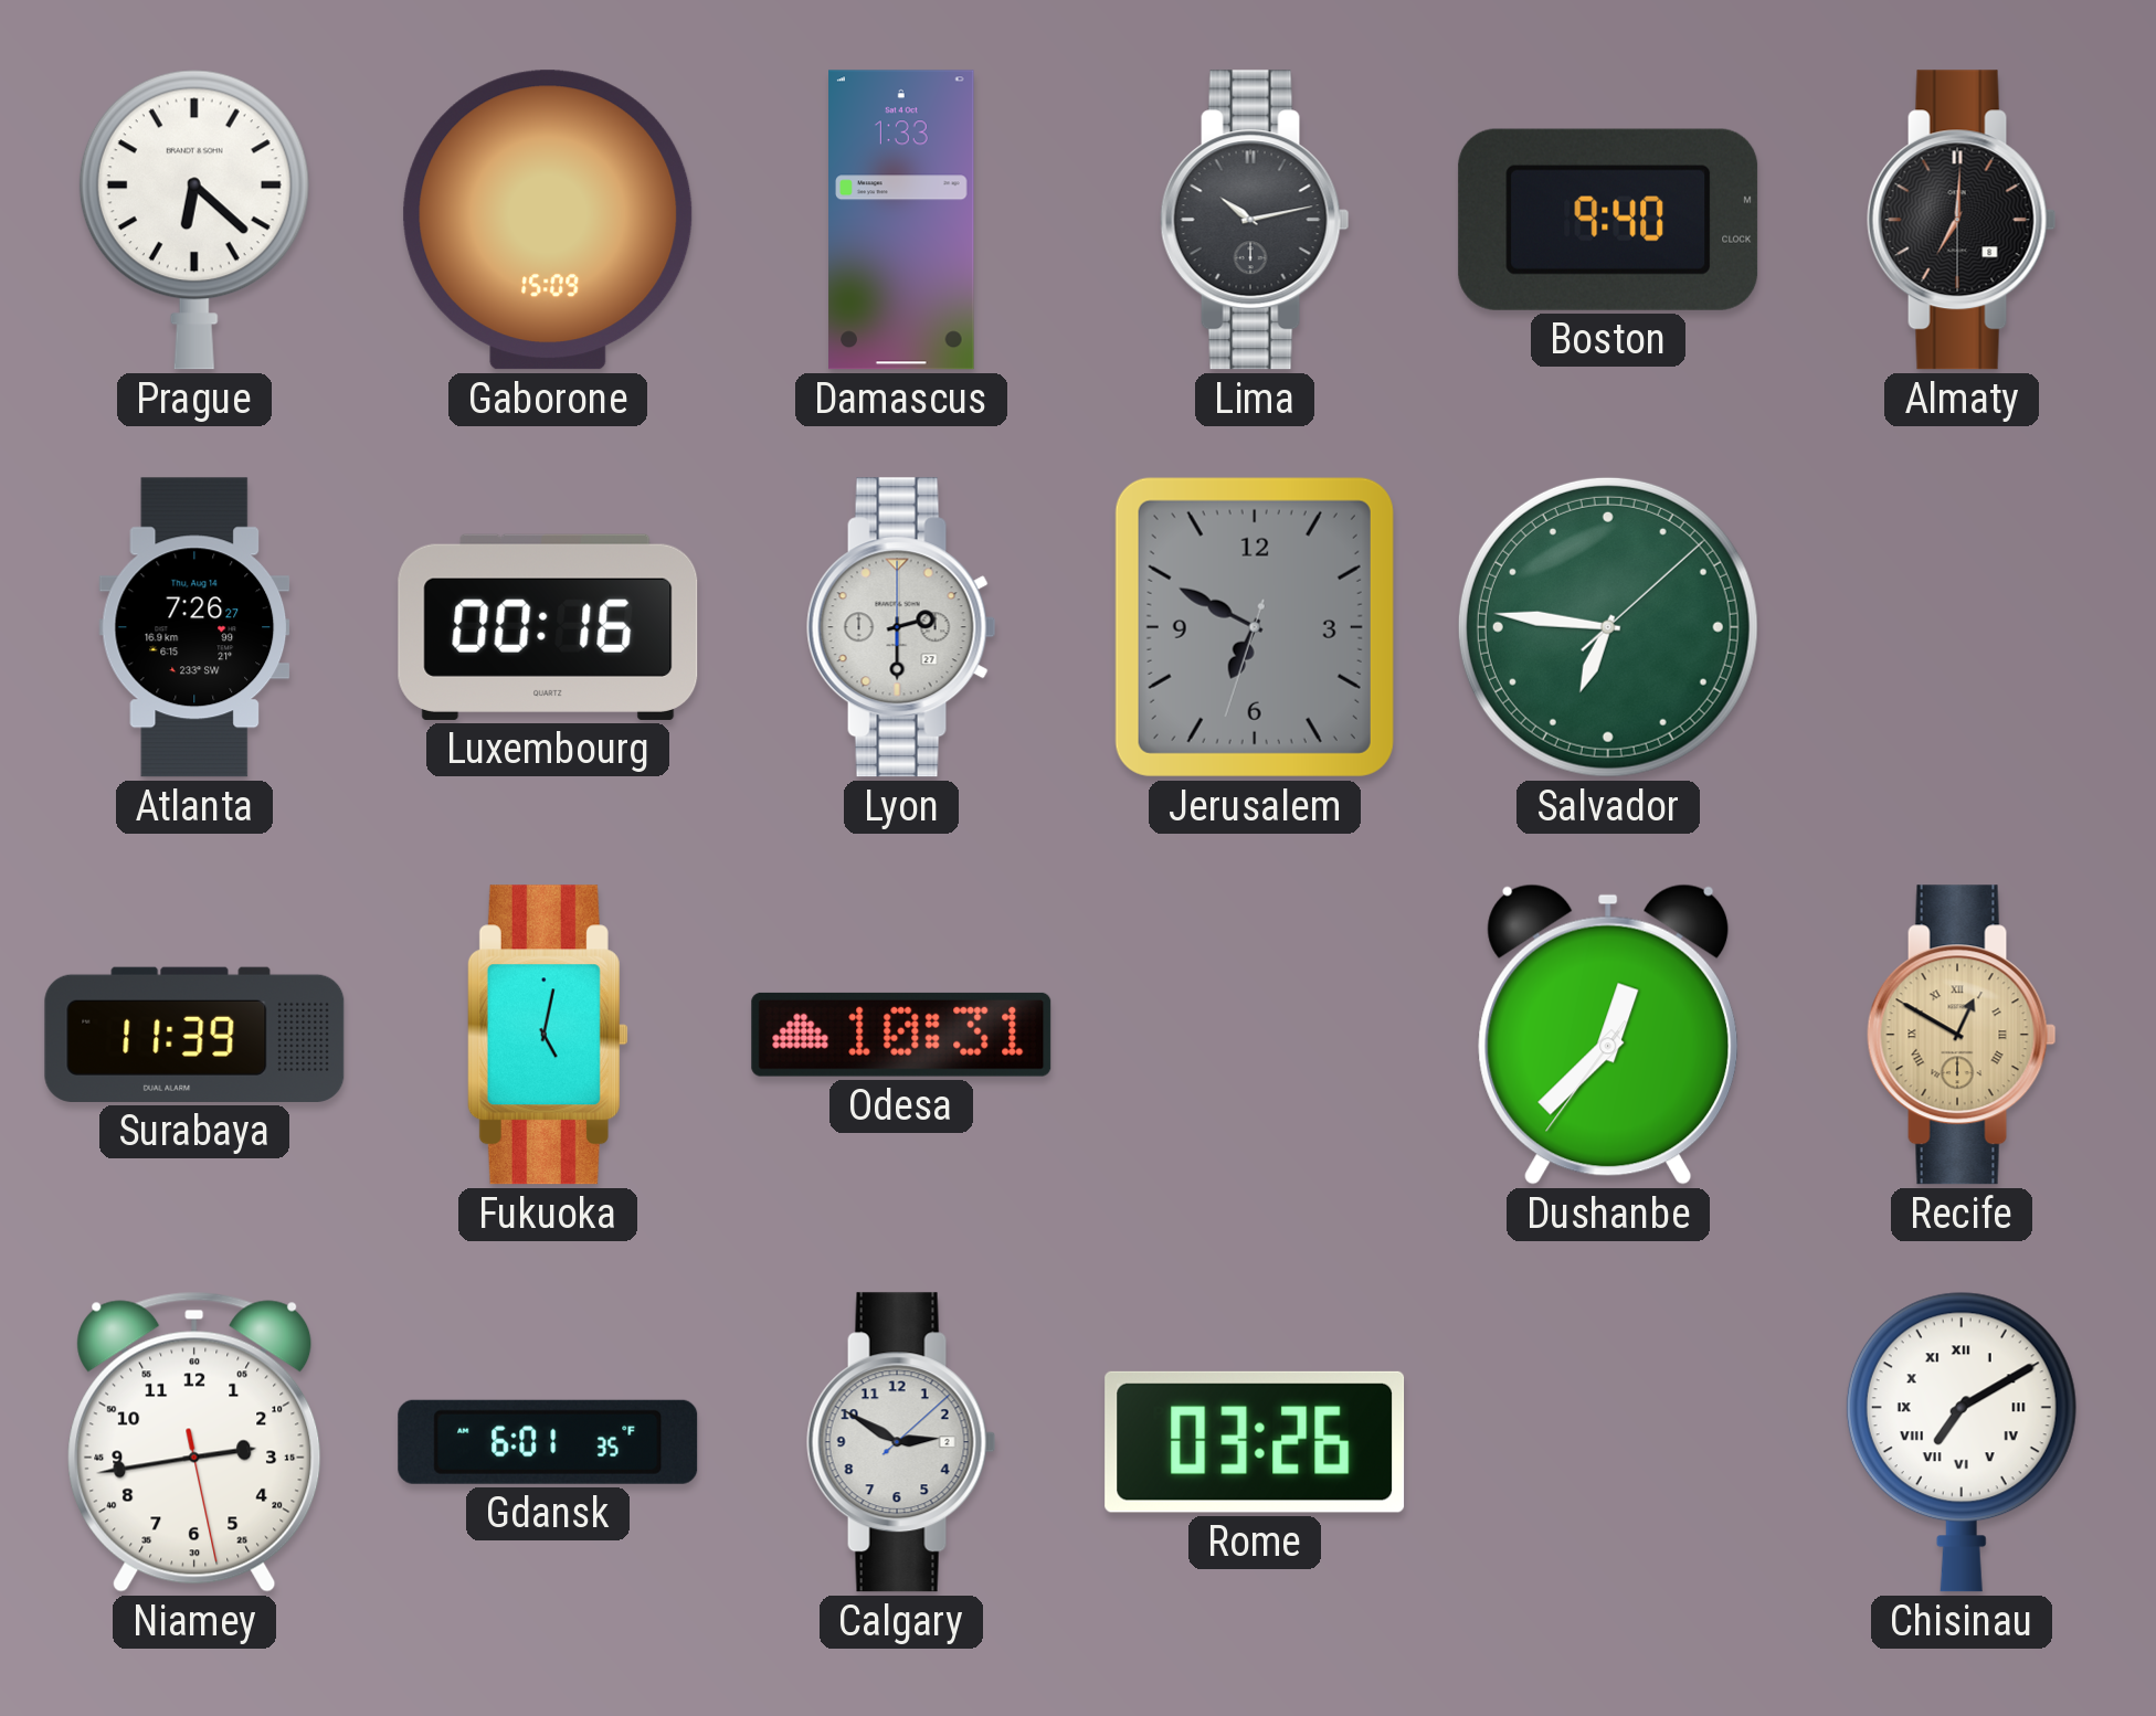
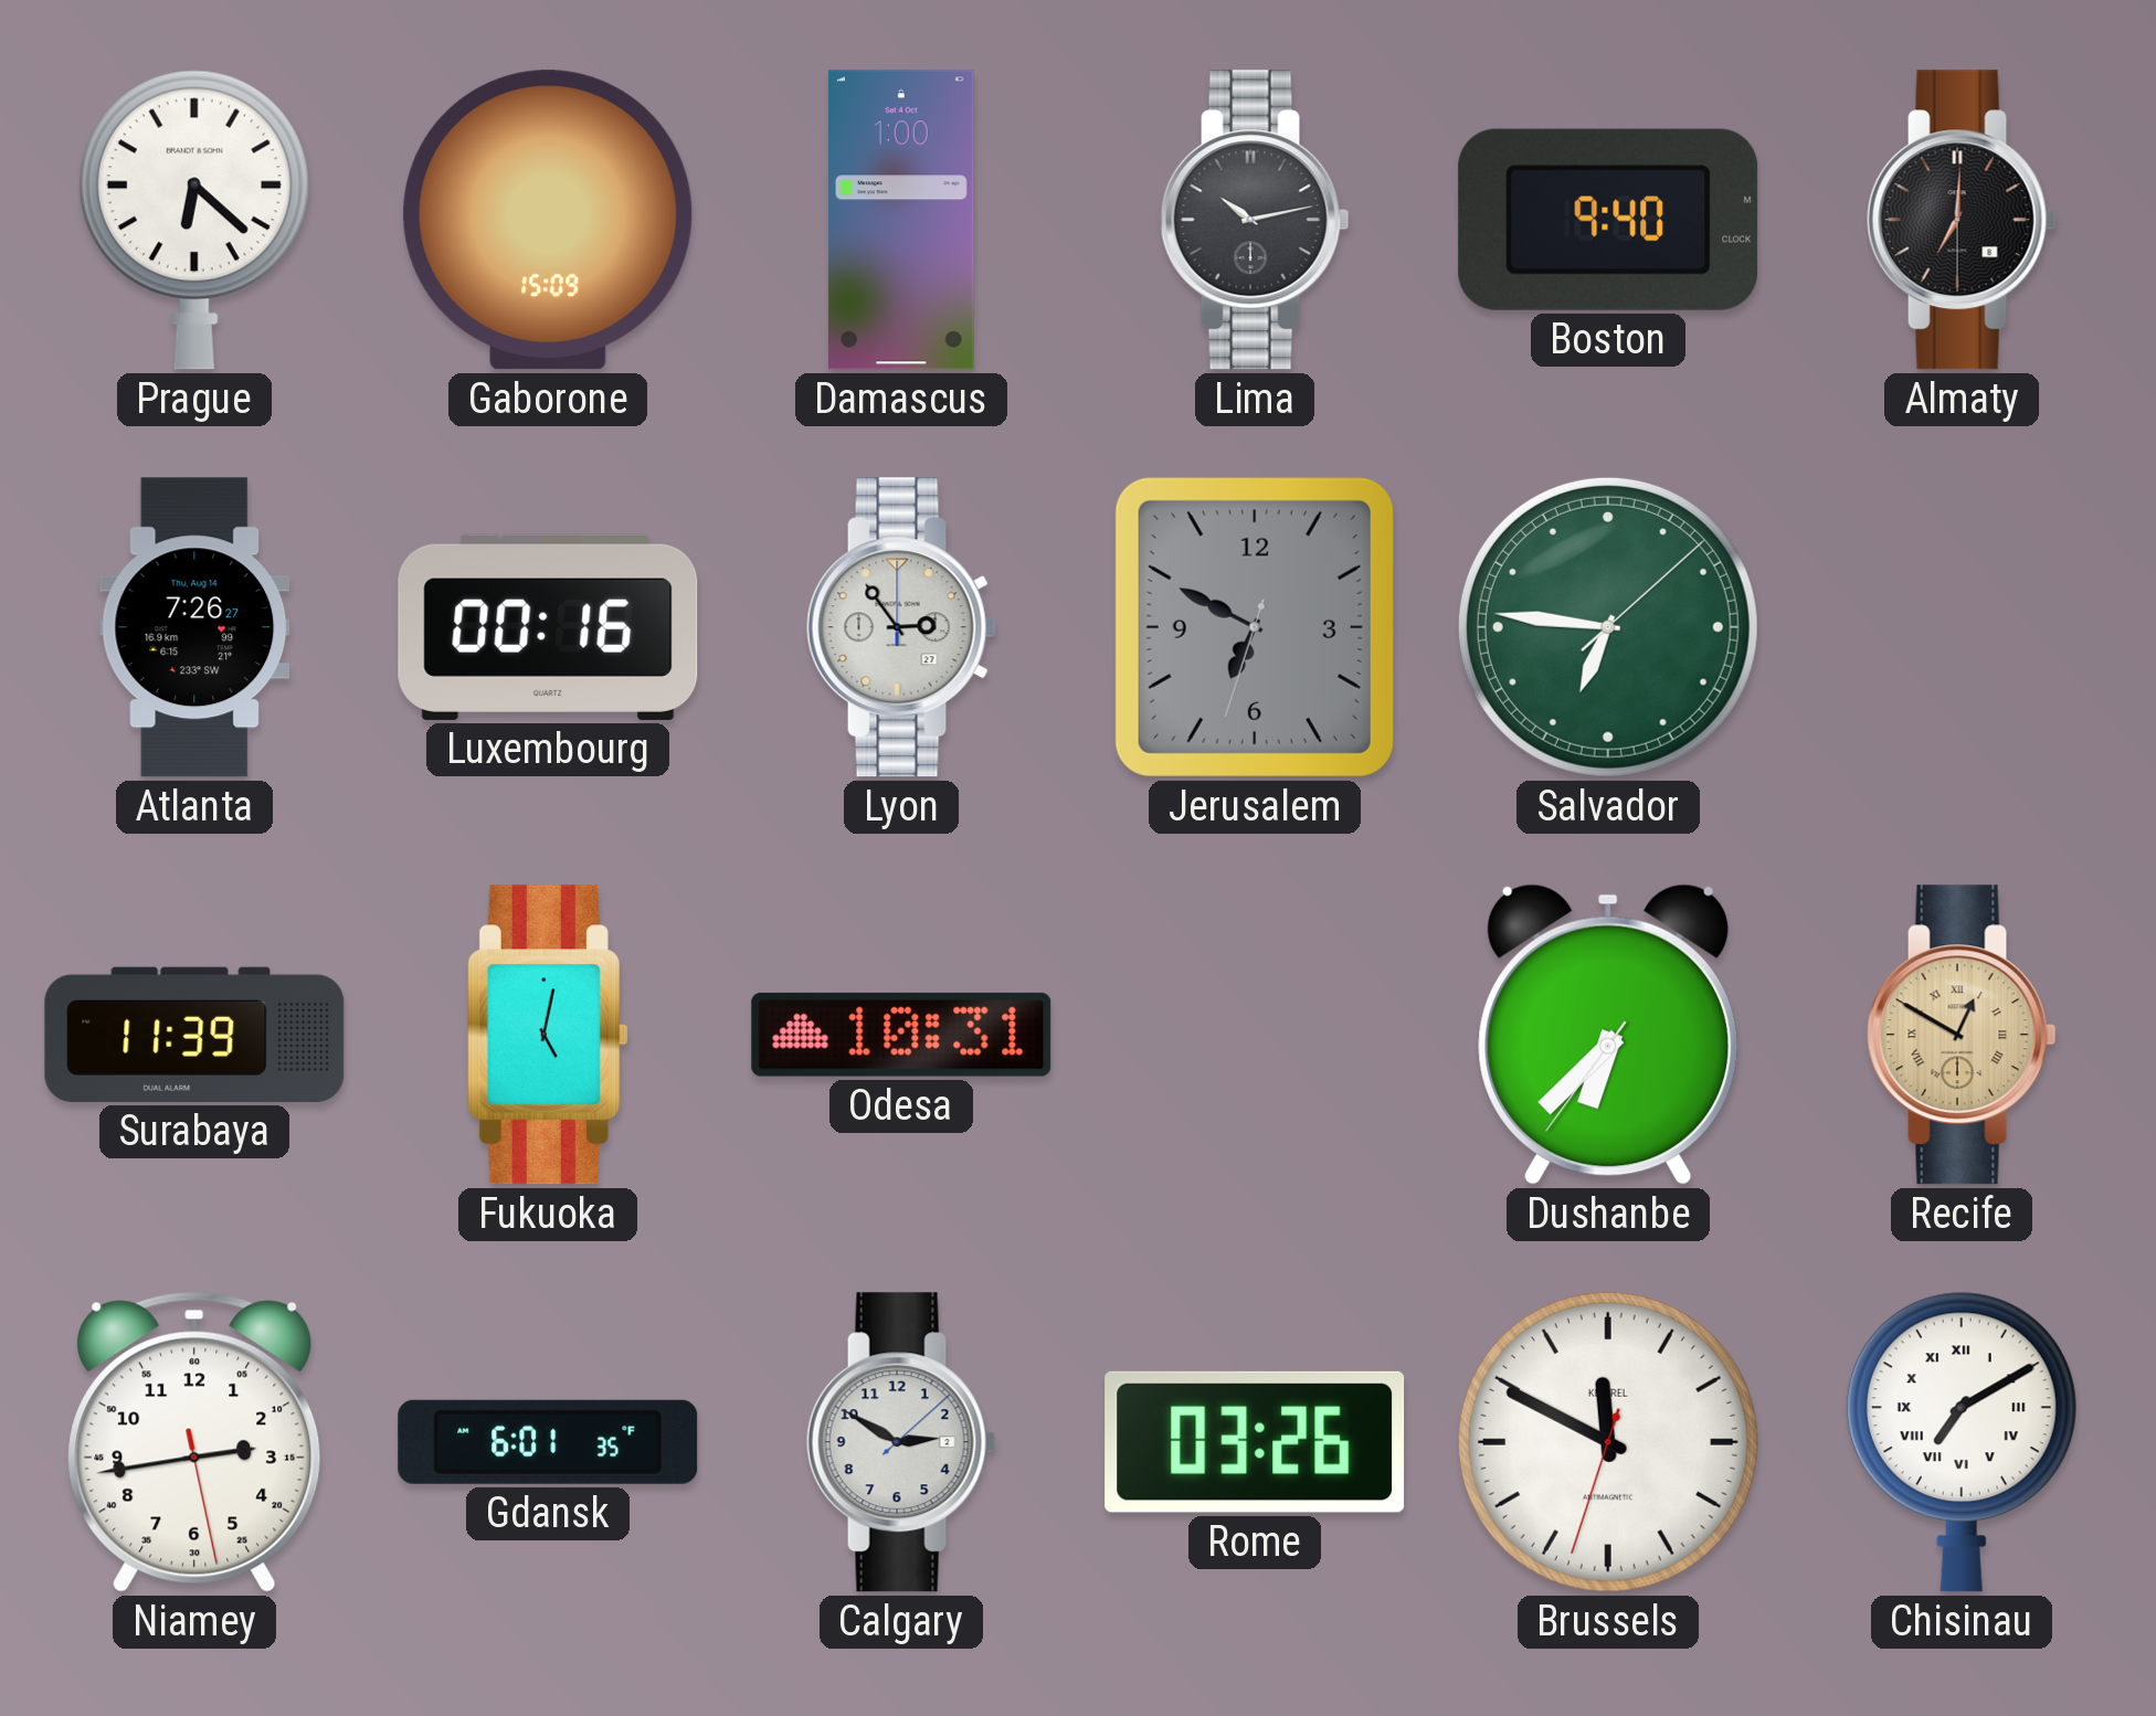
Damascus: 1:33 -> 1:00
Lyon: 2:30 -> 2:54
Dushanbe: 12:37 -> 6:37
Brussels: none -> 11:49
